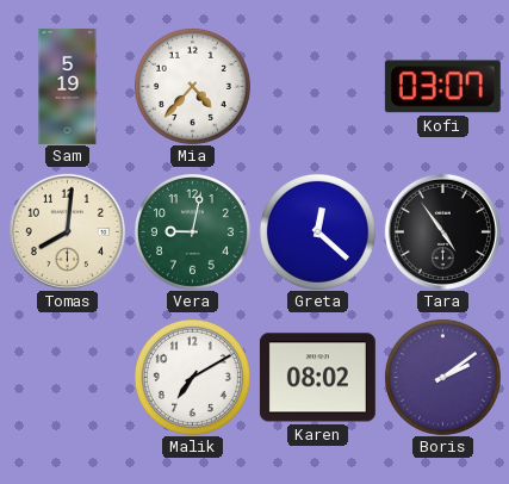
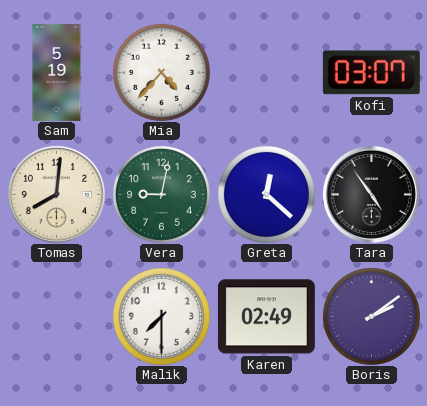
Malik: 7:10 -> 7:30
Karen: 08:02 -> 02:49
